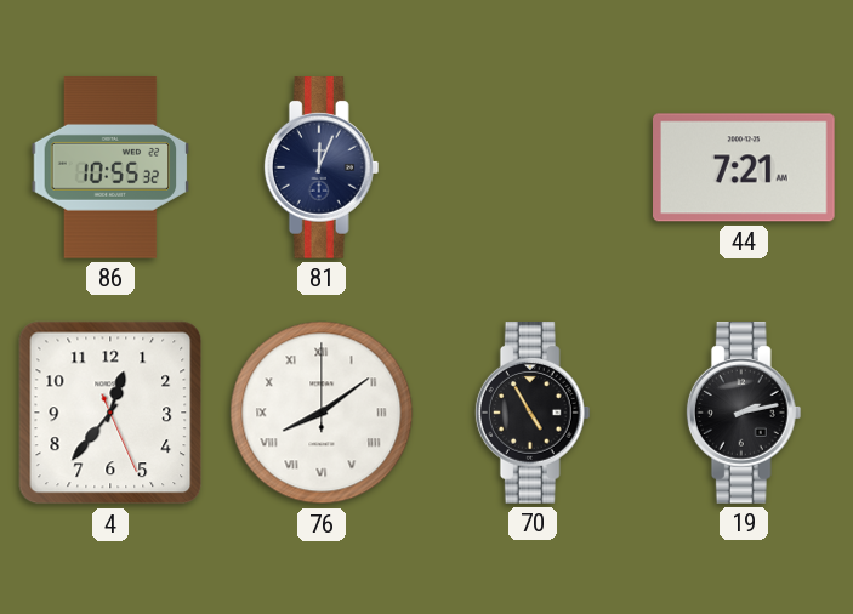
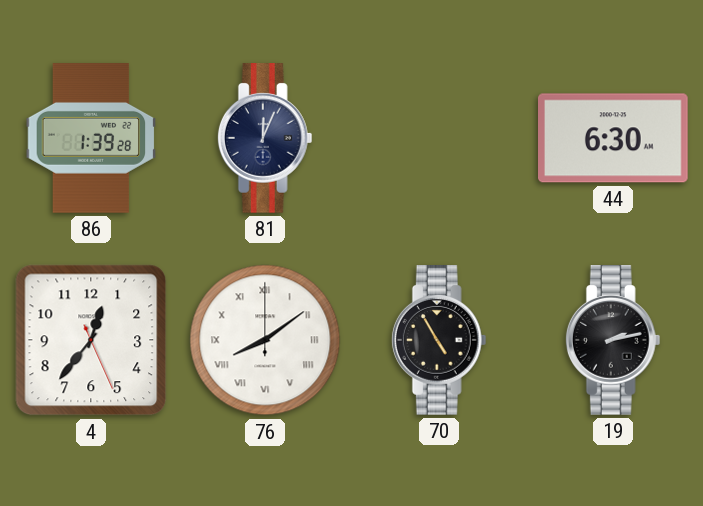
86: 10:55 -> 1:39
44: 7:21 -> 6:30
